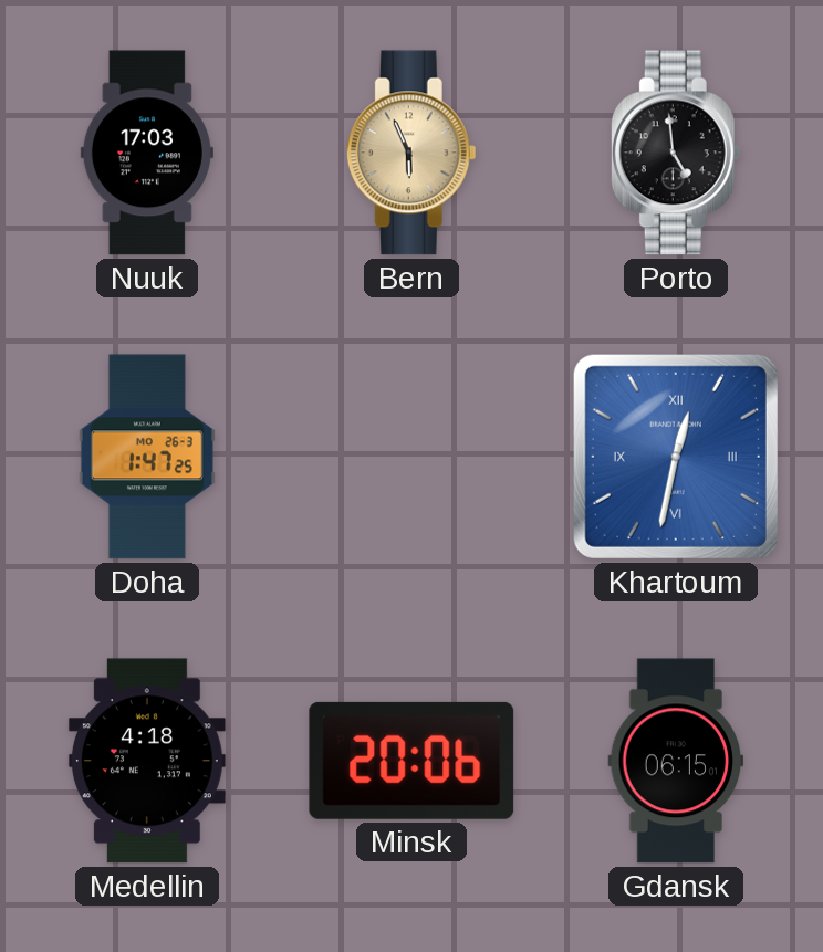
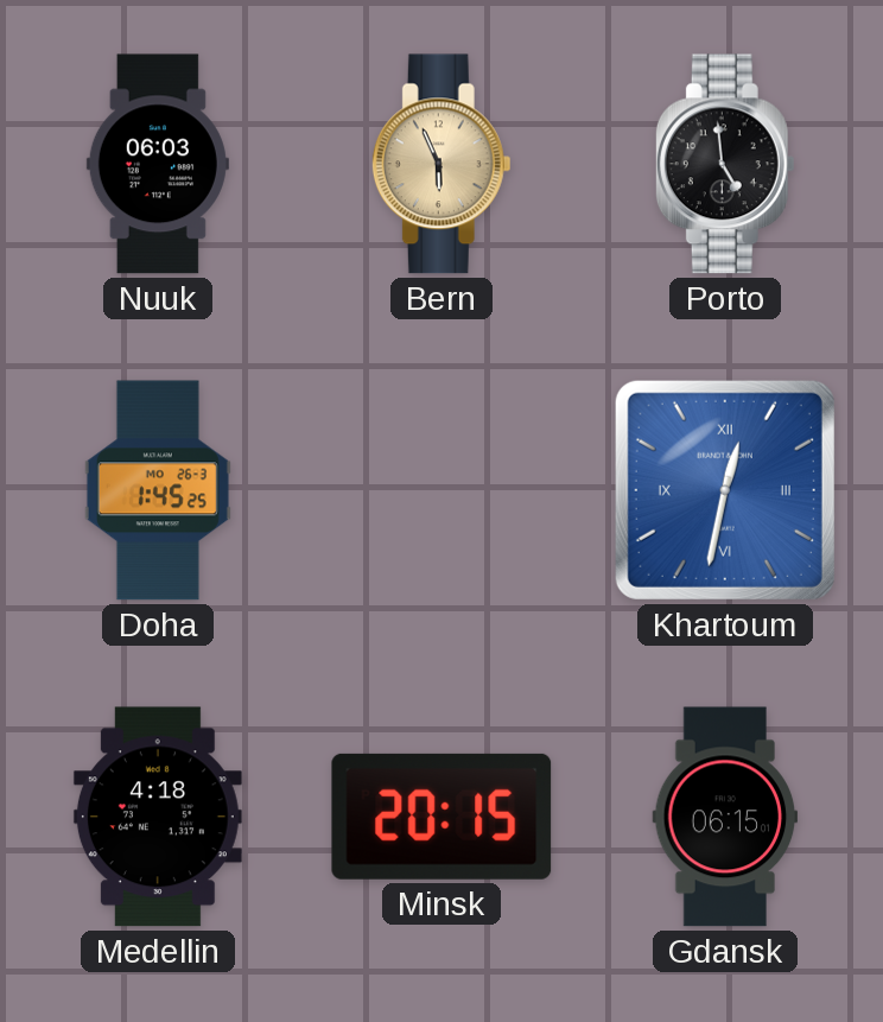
Nuuk: 17:03 -> 06:03
Doha: 1:47 -> 1:45
Minsk: 20:06 -> 20:15
